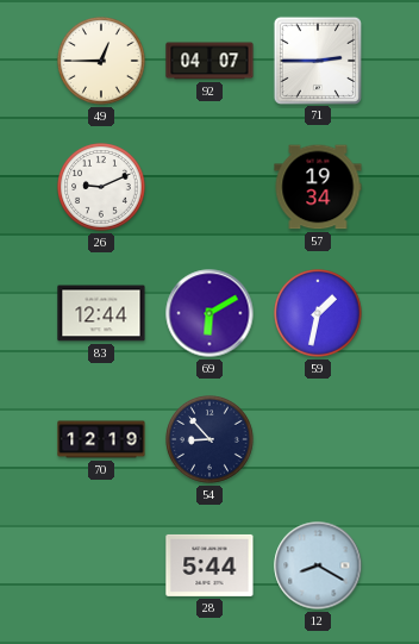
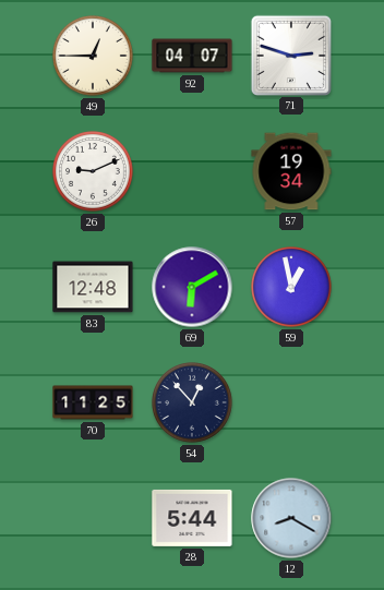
71: 2:45 -> 2:48
83: 12:44 -> 12:48
59: 1:32 -> 12:58
70: 12:19 -> 11:25
54: 8:53 -> 12:53
